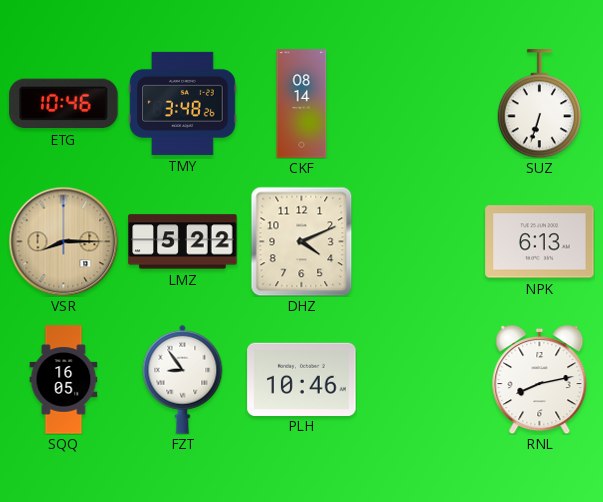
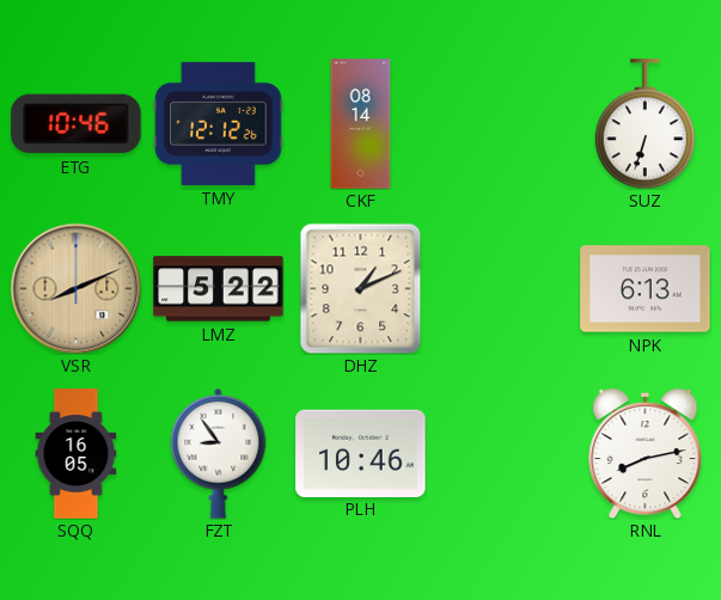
TMY: 3:48 -> 12:12
VSR: 8:15 -> 8:11
DHZ: 4:11 -> 1:11
